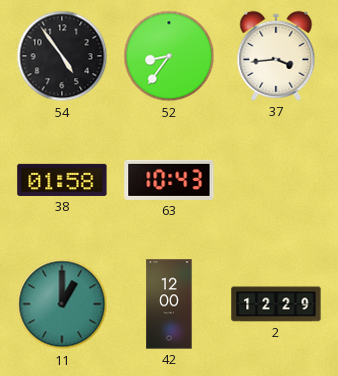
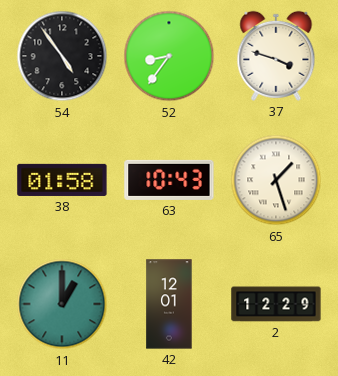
37: 3:44 -> 3:48
65: none -> 1:27
42: 12:00 -> 12:01
